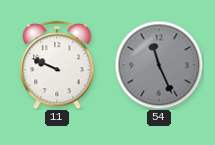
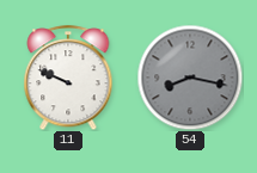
54: 11:26 -> 8:17
